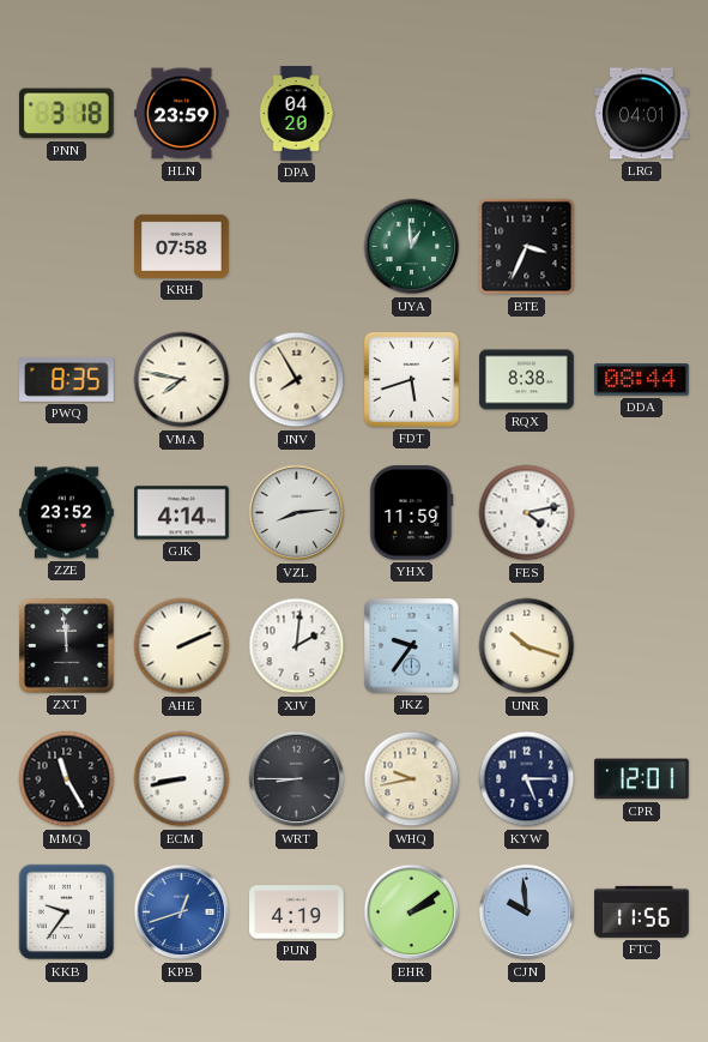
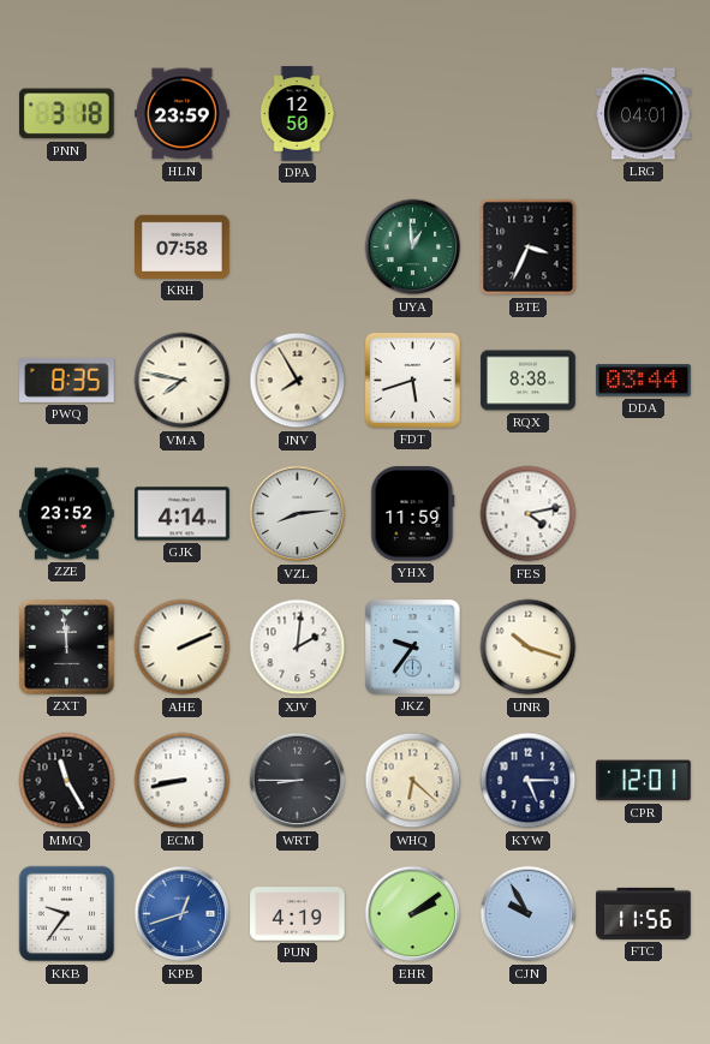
DPA: 04:20 -> 12:50
DDA: 08:44 -> 03:44
WHQ: 9:43 -> 6:22
CJN: 9:59 -> 9:55
